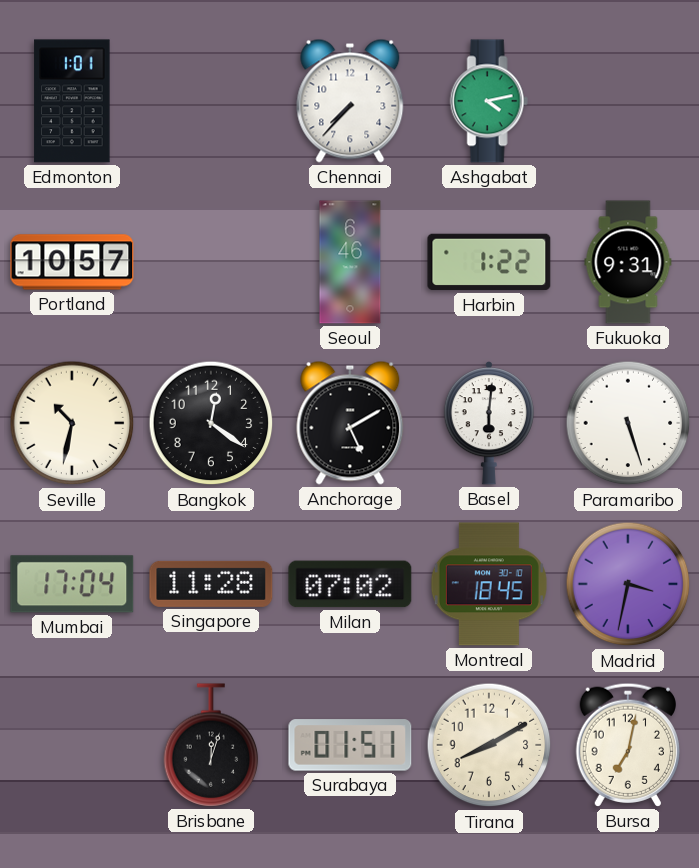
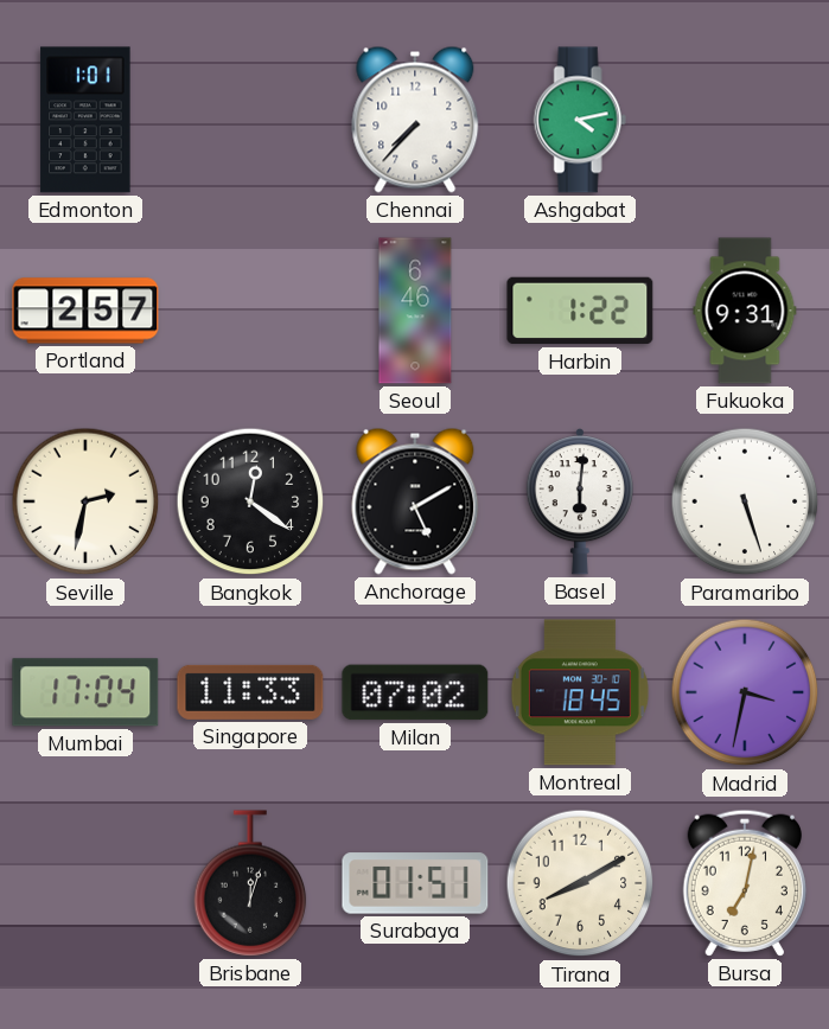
Portland: 10:57 -> 2:57
Seville: 10:32 -> 2:32
Singapore: 11:28 -> 11:33
